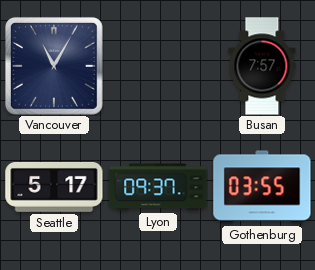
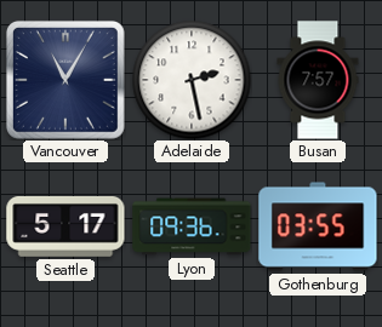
Adelaide: none -> 2:28
Lyon: 09:37 -> 09:36
